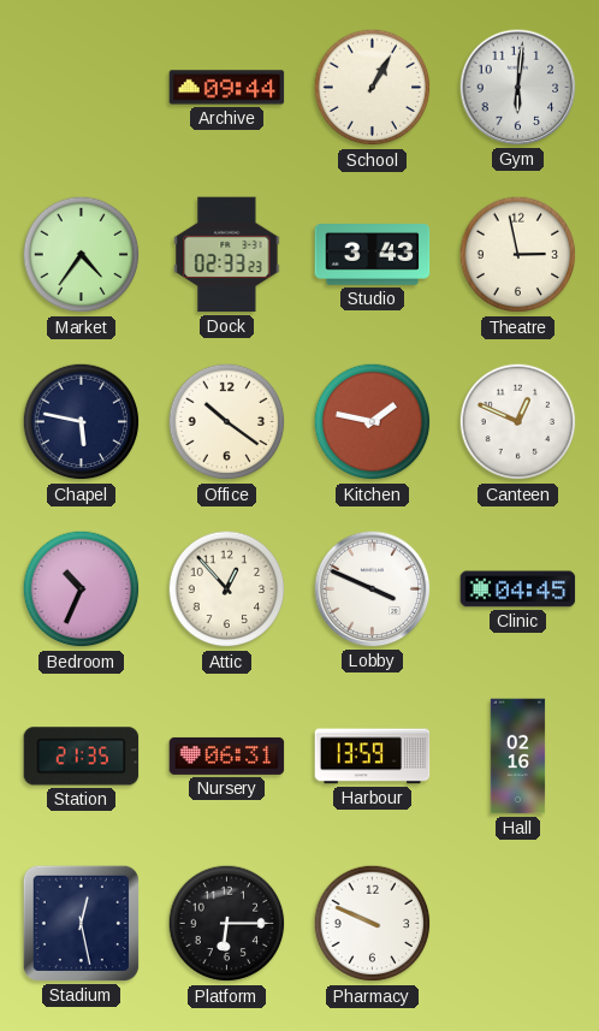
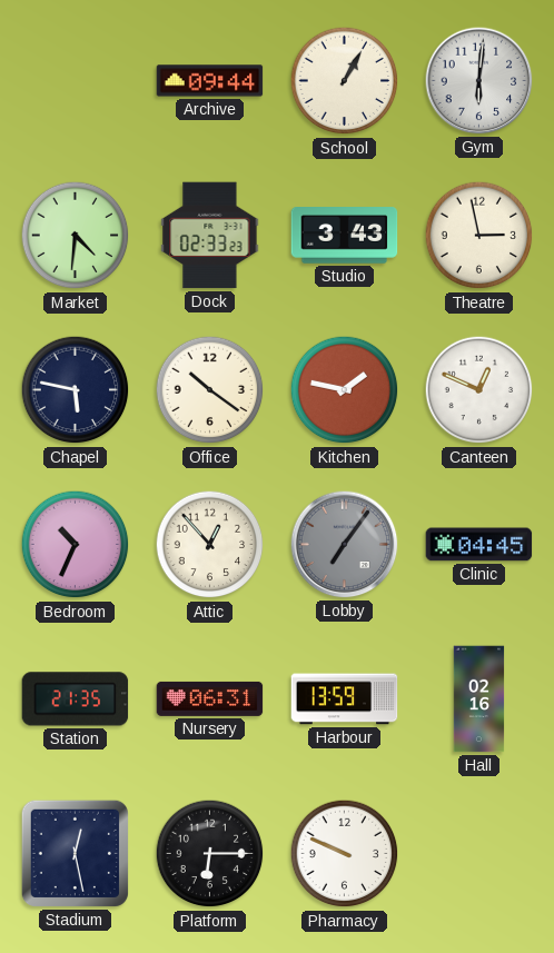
Market: 4:36 -> 4:31
Lobby: 3:49 -> 7:06
Lobby dial: white -> grey
